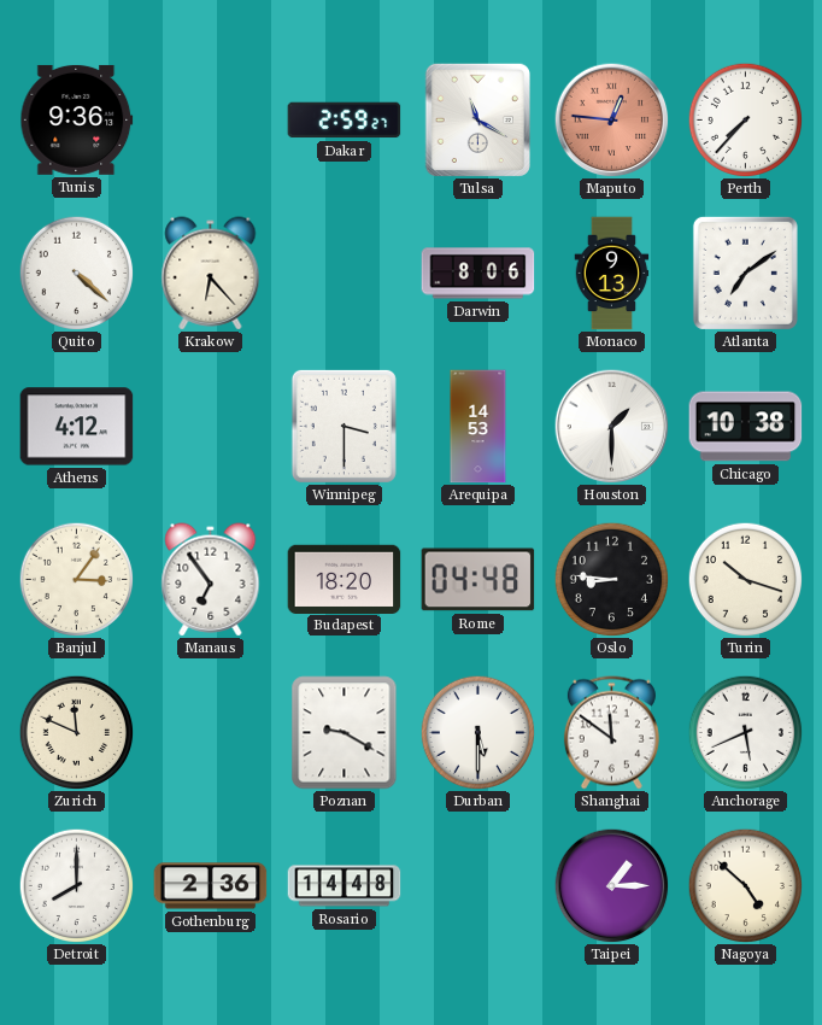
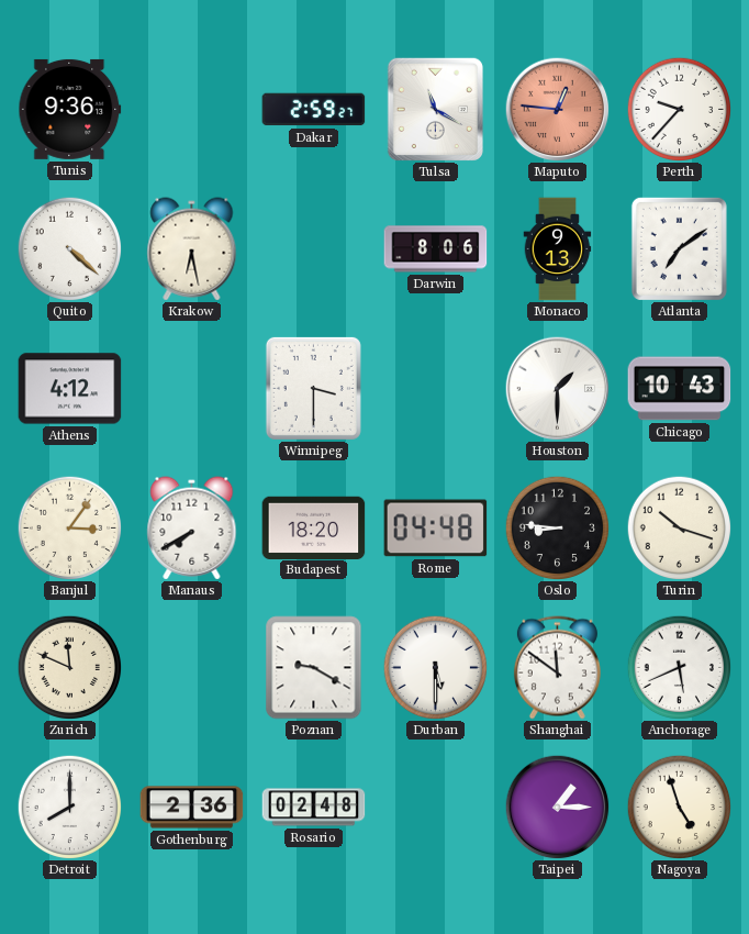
Perth: 7:37 -> 9:37
Krakow: 6:23 -> 6:28
Arequipa: 14:53 -> none
Chicago: 10:38 -> 10:43
Manaus: 6:54 -> 7:40
Rosario: 14:48 -> 02:48
Nagoya: 4:52 -> 4:57
